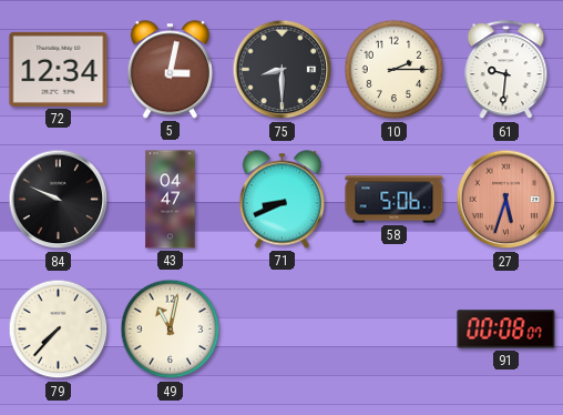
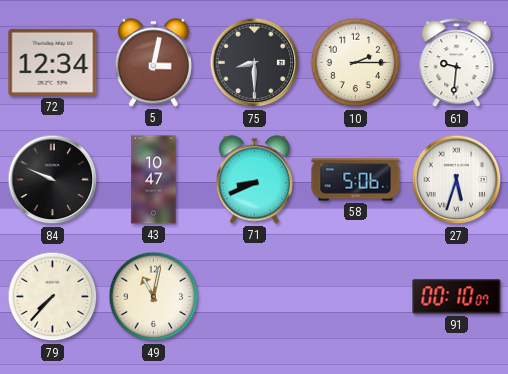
43: 04:47 -> 10:47
27 dial: salmon -> white
91: 00:08 -> 00:10
